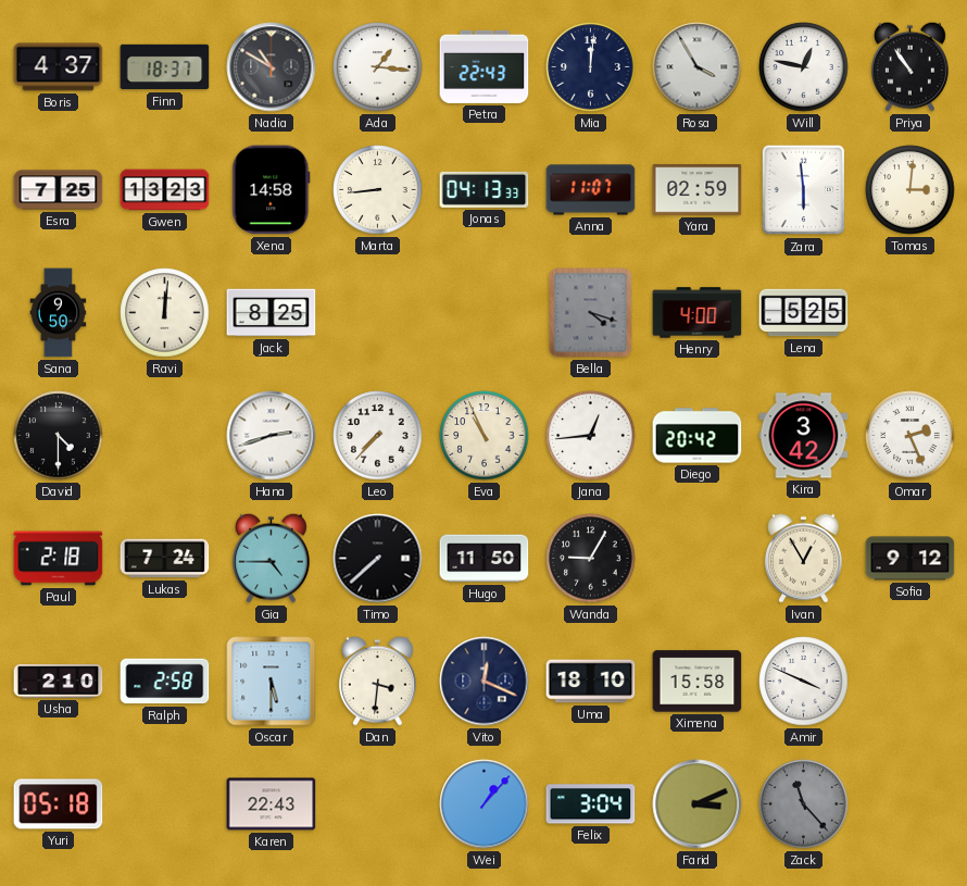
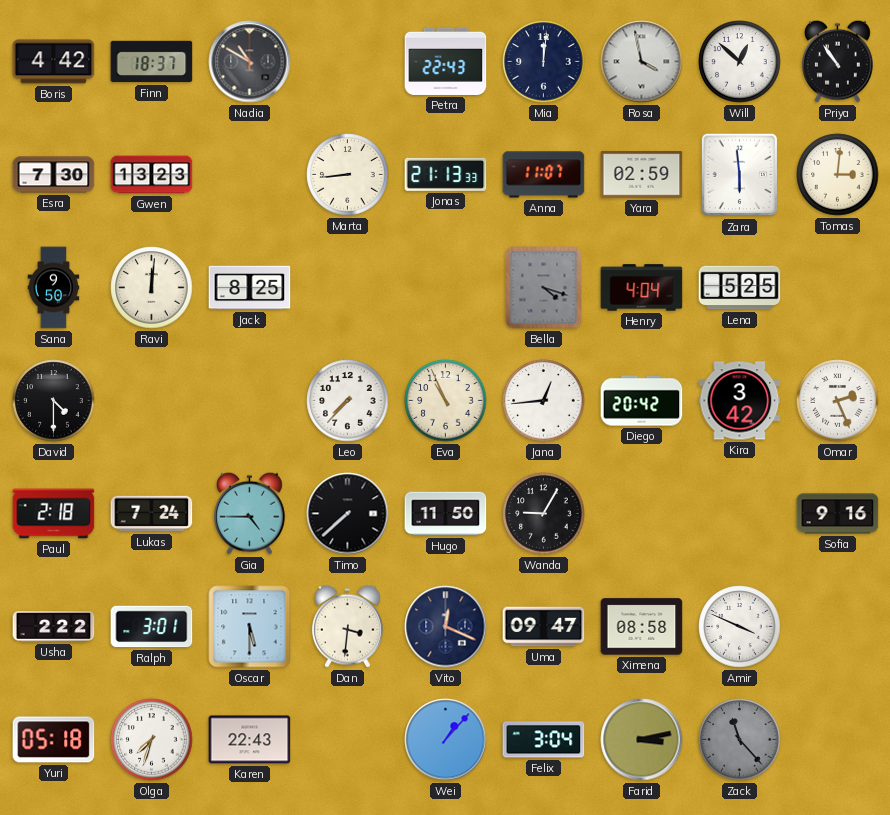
Boris: 4:37 -> 4:42
Ada: 1:16 -> none
Rosa: 3:55 -> 3:58
Will: 12:47 -> 12:52
Esra: 7:25 -> 7:30
Xena: 14:58 -> none
Jonas: 04:13 -> 21:13
Henry: 4:00 -> 4:04
Hana: 2:42 -> none
Ivan: 12:55 -> none
Sofia: 9:12 -> 9:16
Usha: 2:10 -> 2:22
Ralph: 2:58 -> 3:01
Uma: 18:10 -> 09:47
Ximena: 15:58 -> 08:58
Olga: none -> 7:33
Farid: 3:11 -> 3:13
